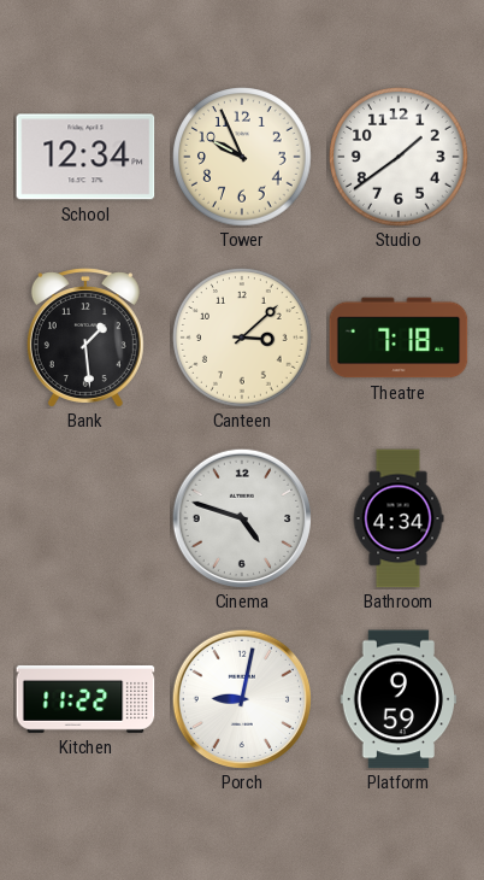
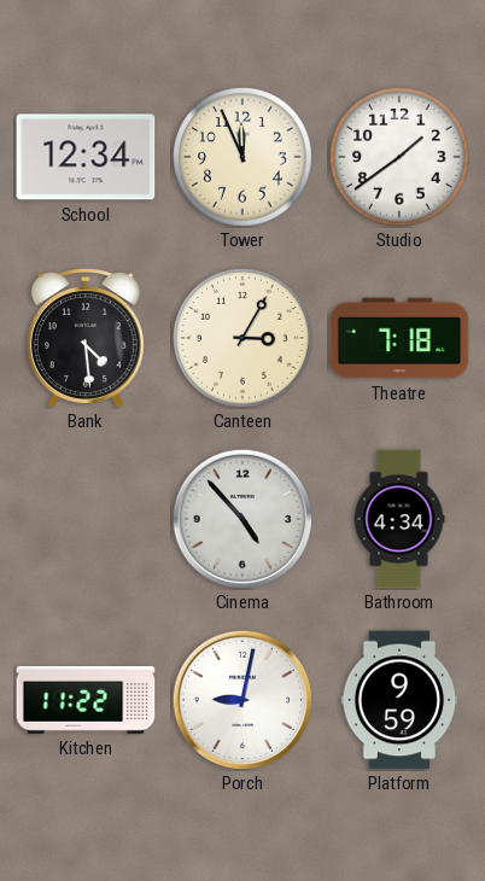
Tower: 9:56 -> 11:56
Bank: 1:29 -> 4:29
Canteen: 3:08 -> 3:05
Cinema: 4:48 -> 4:53
